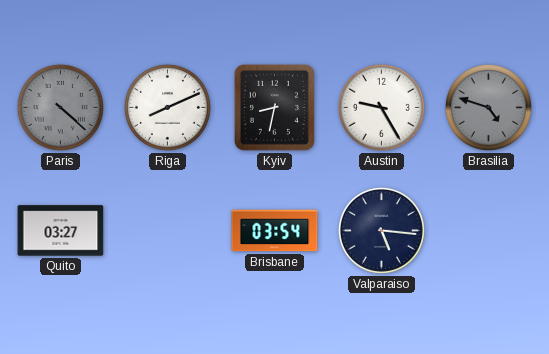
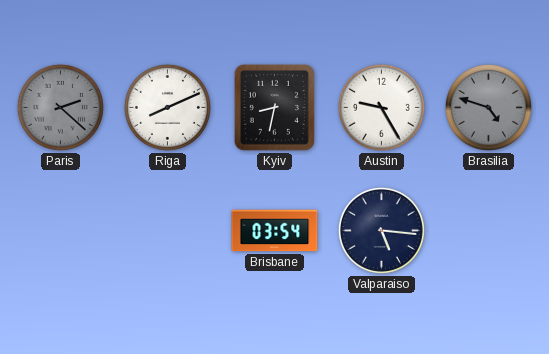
Paris: 4:22 -> 2:22
Quito: 03:27 -> none
